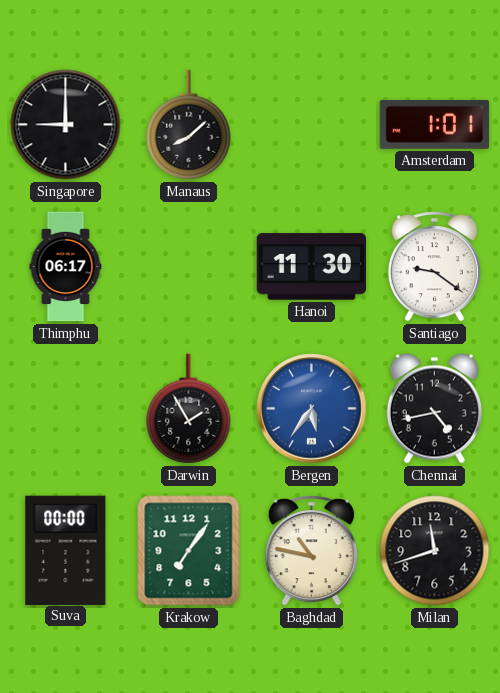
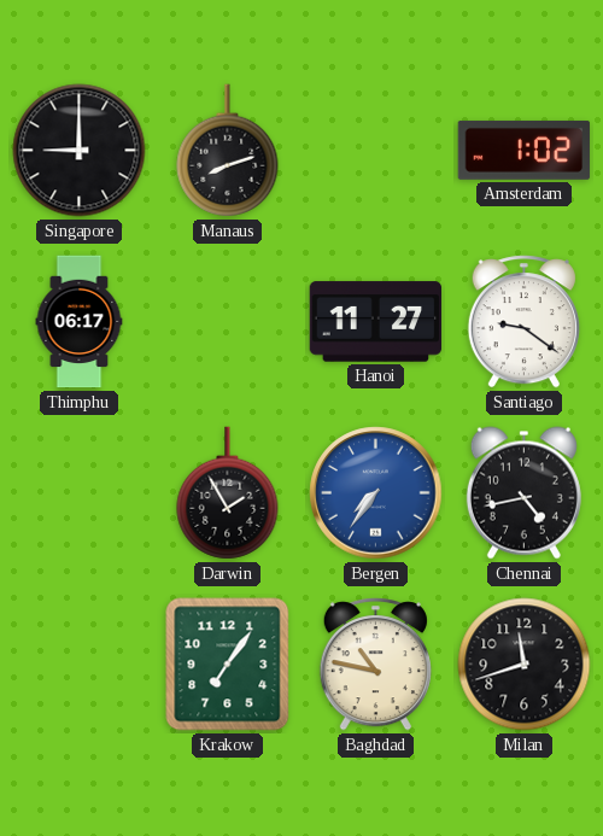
Manaus: 8:08 -> 8:12
Amsterdam: 1:01 -> 1:02
Hanoi: 11:30 -> 11:27
Bergen: 5:36 -> 7:36
Suva: 00:00 -> none
